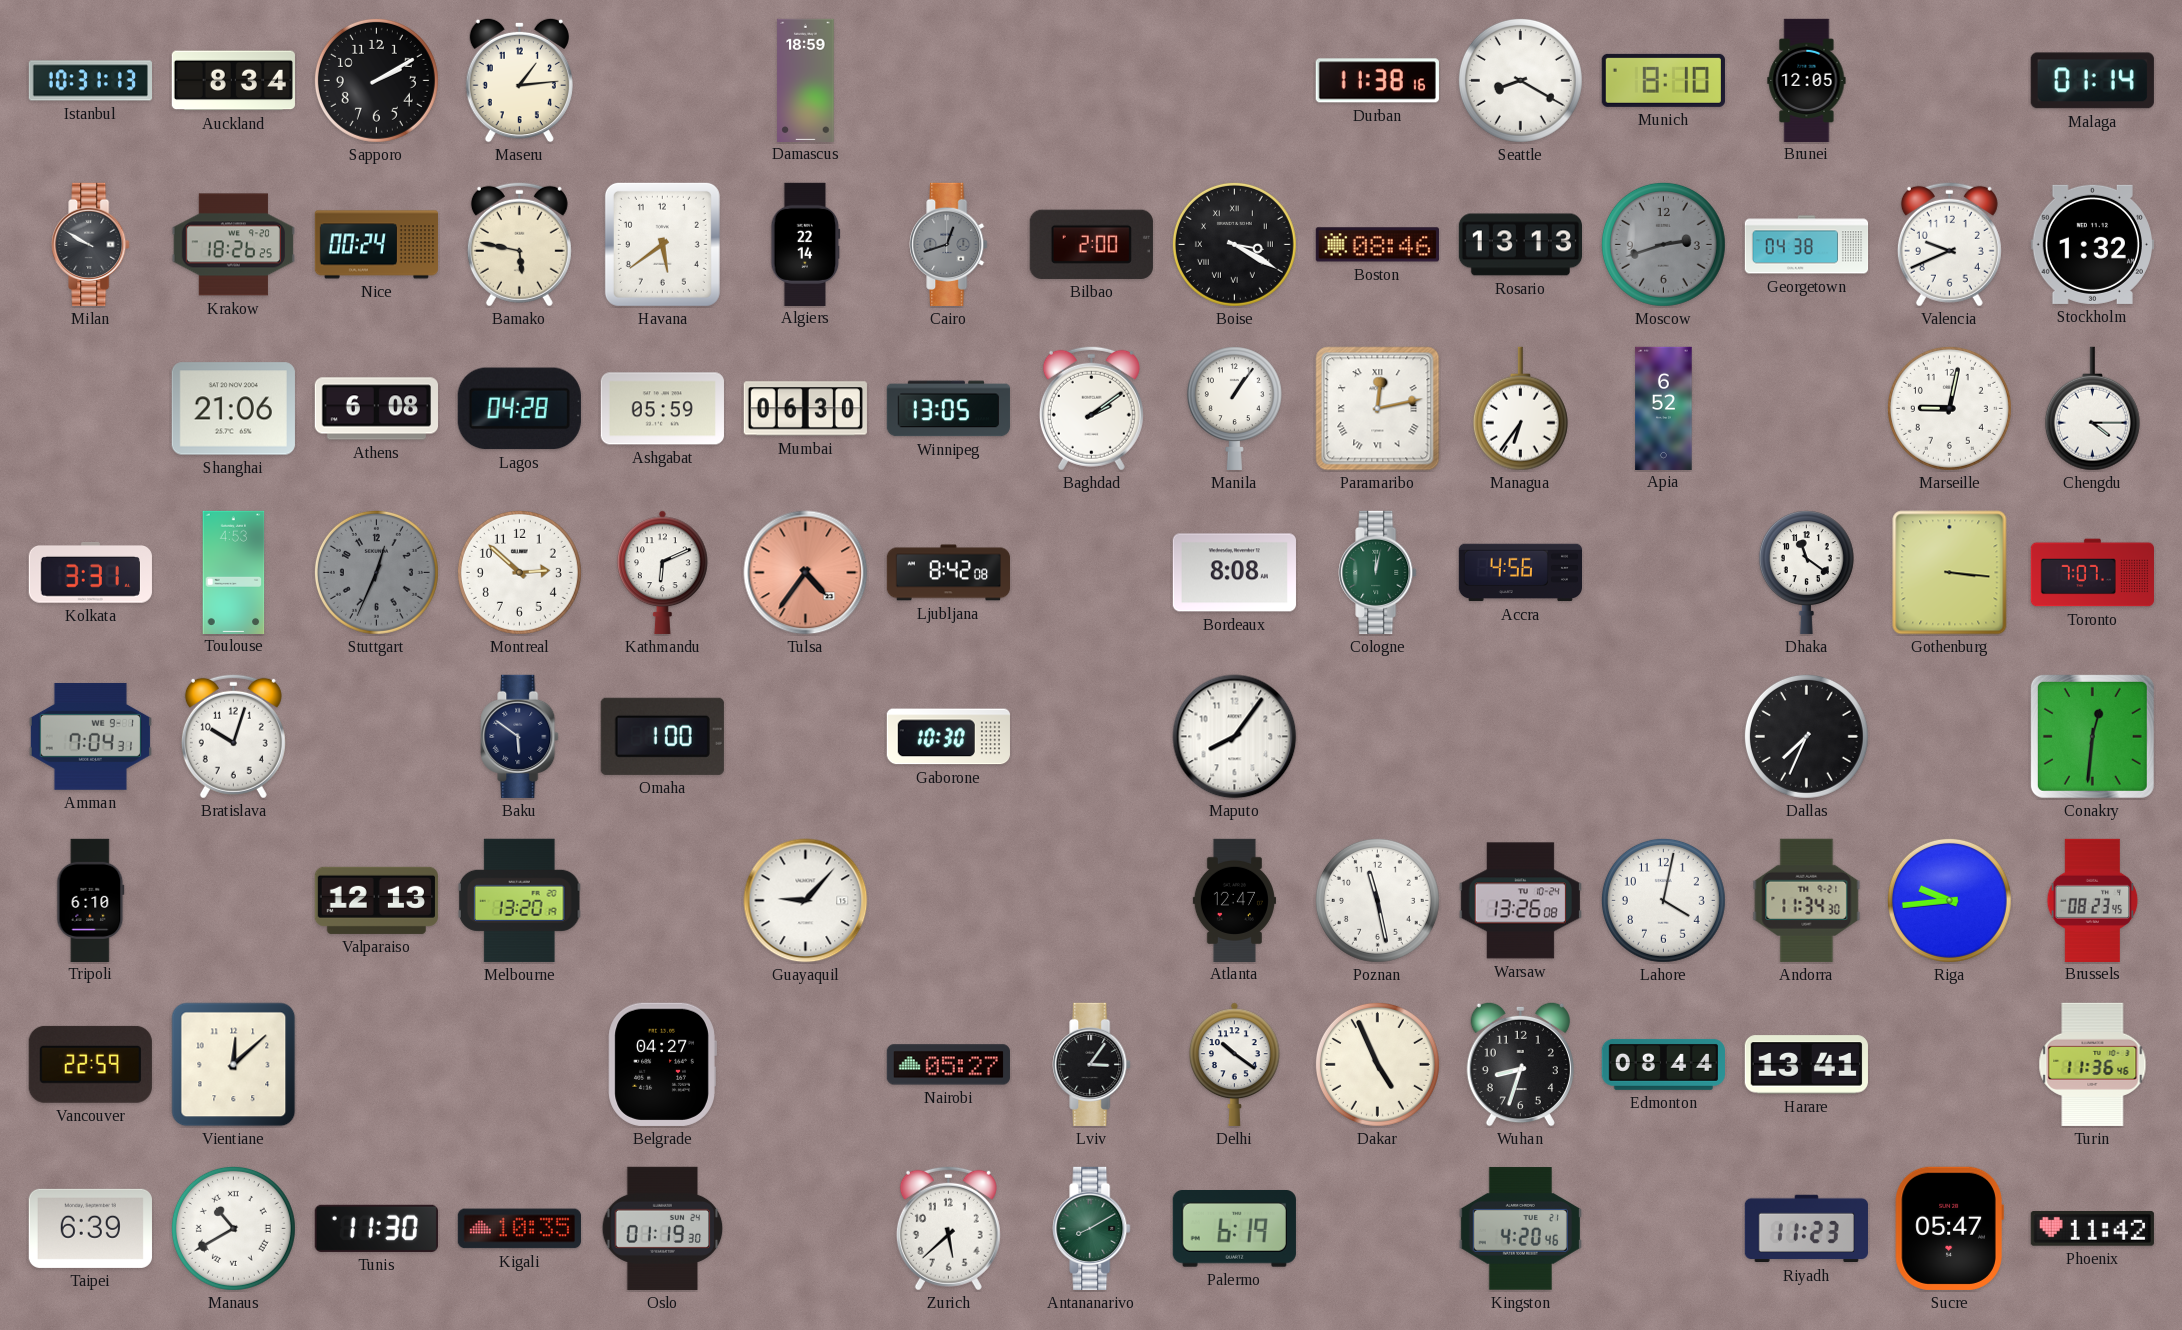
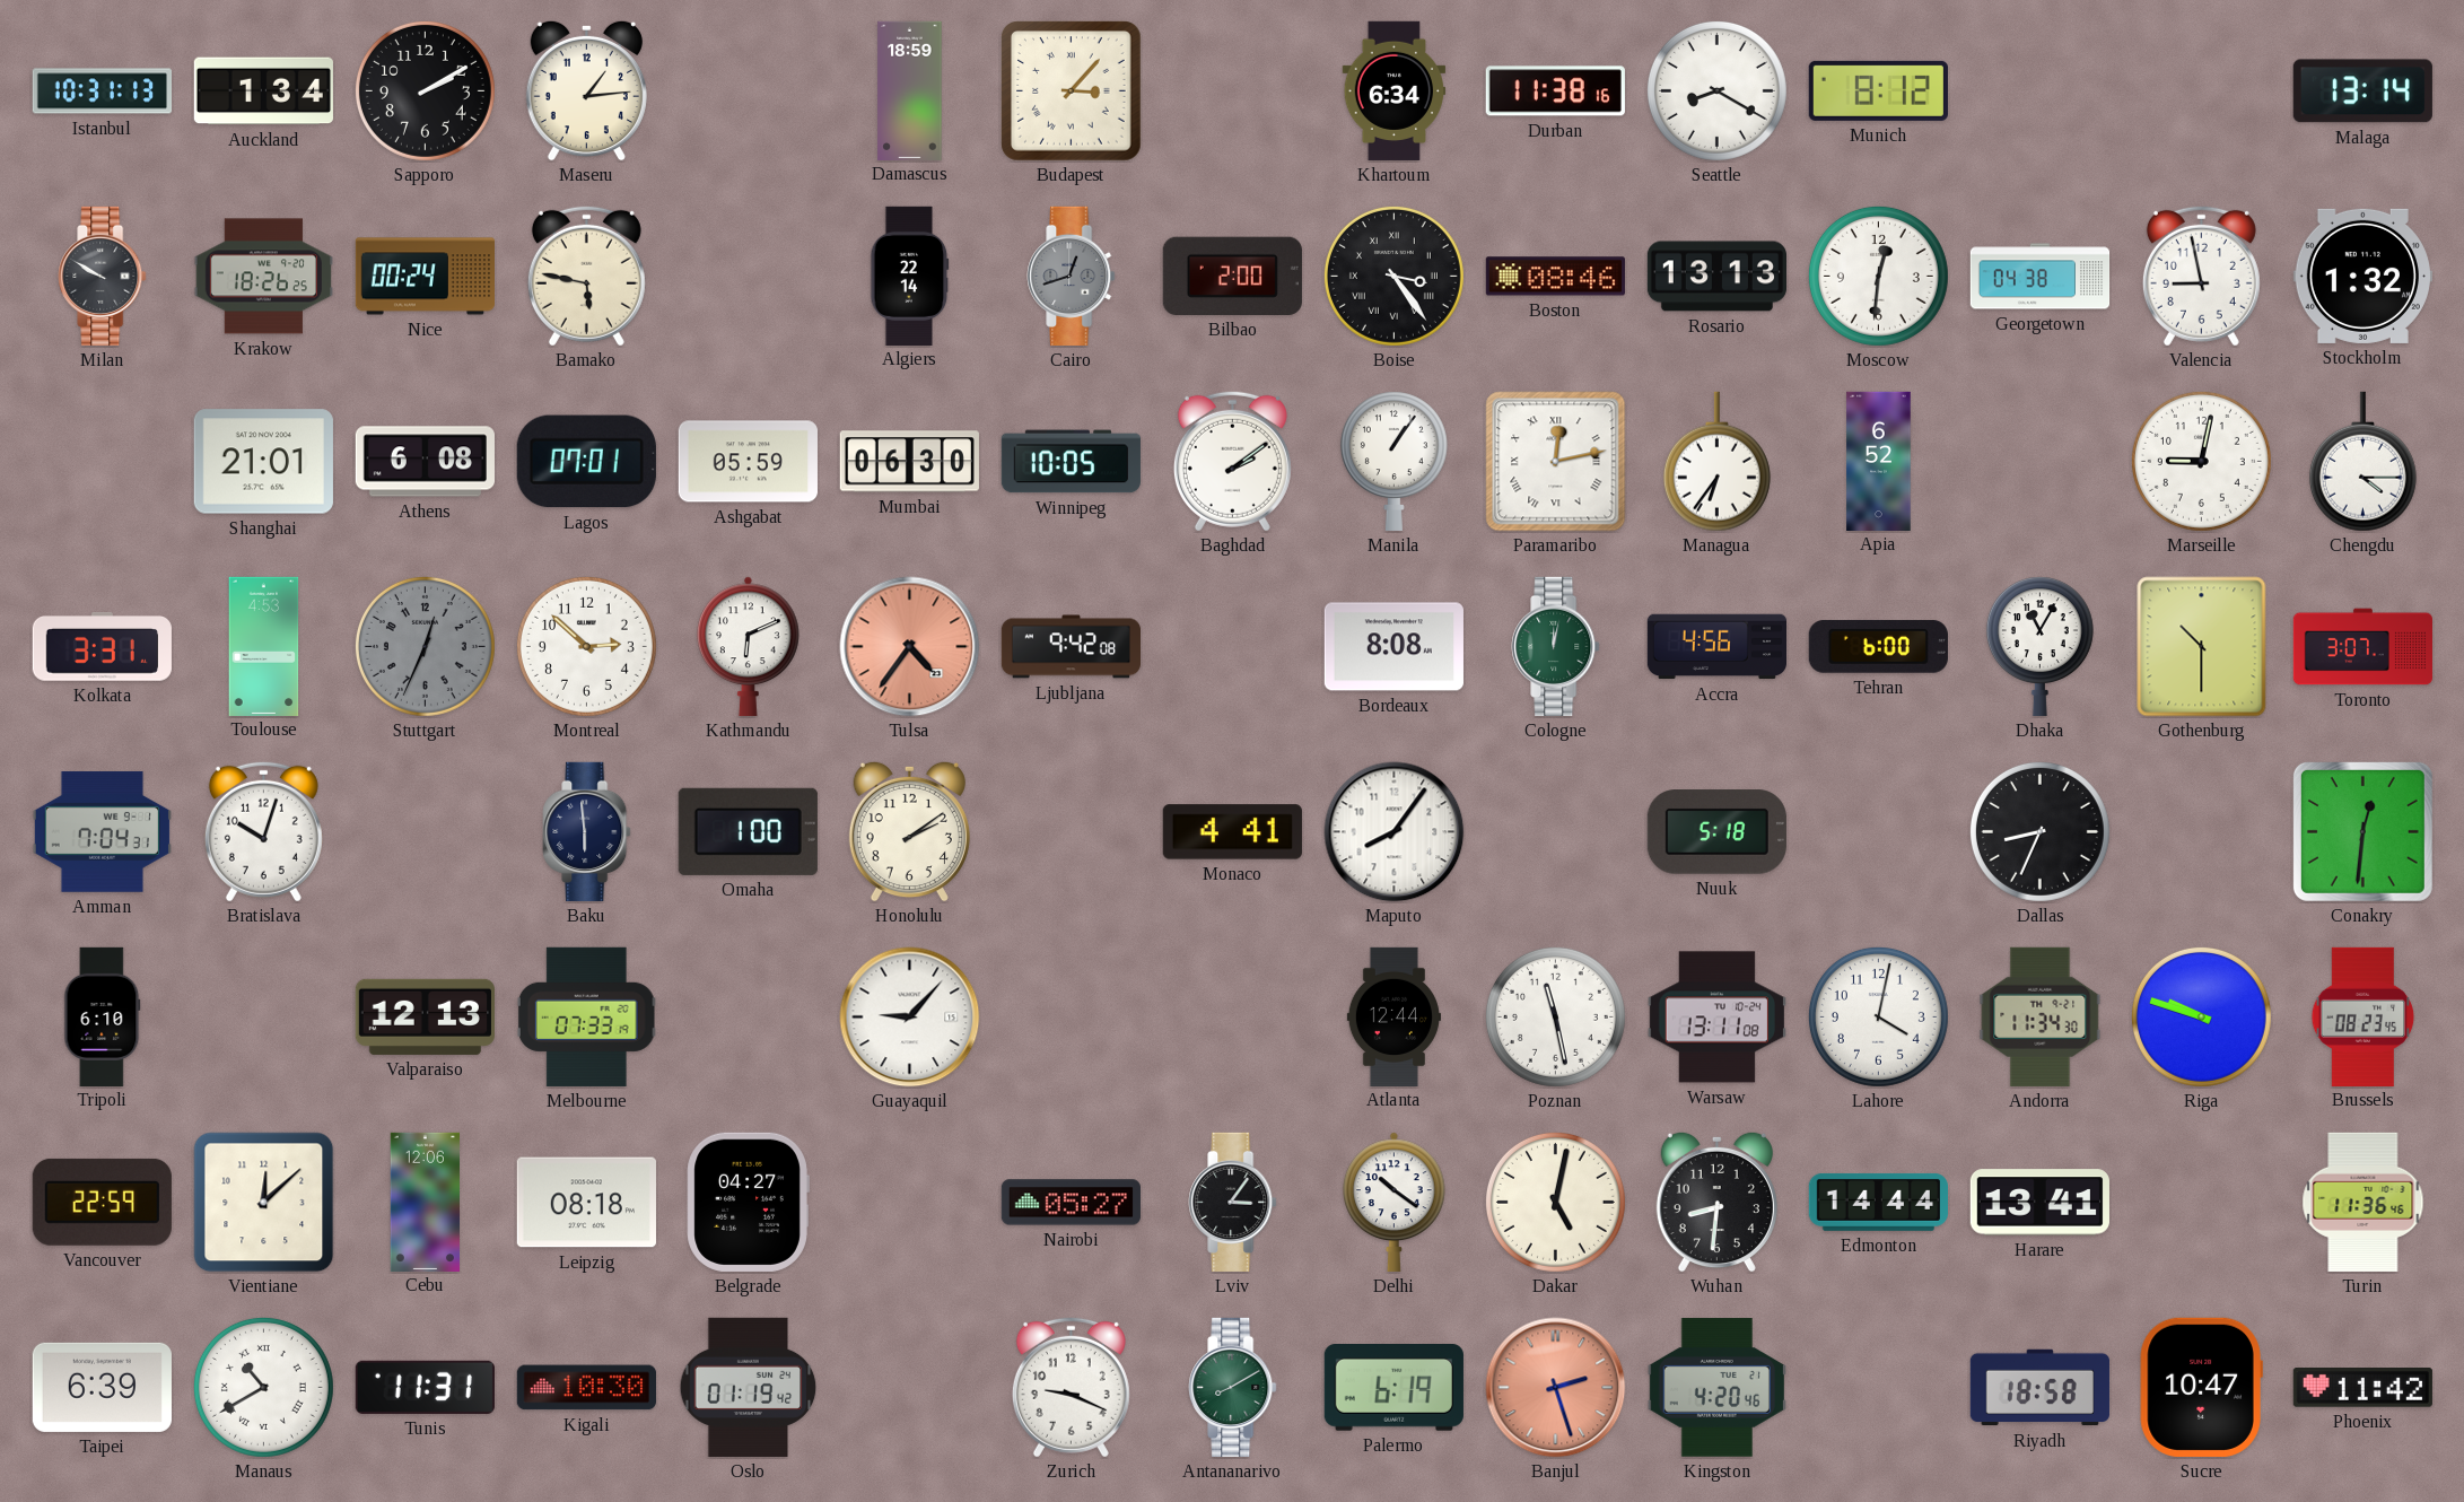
Auckland: 8:34 -> 1:34
Budapest: none -> 3:07
Khartoum: none -> 6:34
Munich: 8:10 -> 8:12
Brunei: 12:05 -> none
Malaga: 01:14 -> 13:14
Havana: 5:39 -> none
Boise: 3:20 -> 3:24
Moscow: 2:42 -> 12:31
Moscow dial: grey -> white
Valencia: 9:41 -> 8:58
Shanghai: 21:06 -> 21:01
Lagos: 04:28 -> 07:01
Winnipeg: 13:05 -> 10:05
Ljubljana: 8:42 -> 9:42
Tehran: none -> 6:00
Dhaka: 11:21 -> 11:05
Gothenburg: 3:16 -> 10:30
Toronto: 7:07 -> 3:07
Baku: 5:51 -> 5:59
Honolulu: none -> 2:09
Gaborone: 10:30 -> none
Monaco: none -> 4:41
Nuuk: none -> 5:18
Dallas: 7:34 -> 8:34
Melbourne: 13:20 -> 07:33
Atlanta: 12:47 -> 12:44
Warsaw: 13:26 -> 13:11
Riga: 9:44 -> 9:48
Cebu: none -> 12:06
Leipzig: none -> 08:18
Dakar: 4:56 -> 5:02
Wuhan: 8:33 -> 8:31
Edmonton: 08:44 -> 14:44
Tunis: 11:30 -> 11:31
Kigali: 10:35 -> 10:30
Oslo: 01:19:30 -> 01:19:42
Zurich: 5:38 -> 9:19
Banjul: none -> 2:27
Riyadh: 11:23 -> 18:58
Sucre: 05:47 -> 10:47
